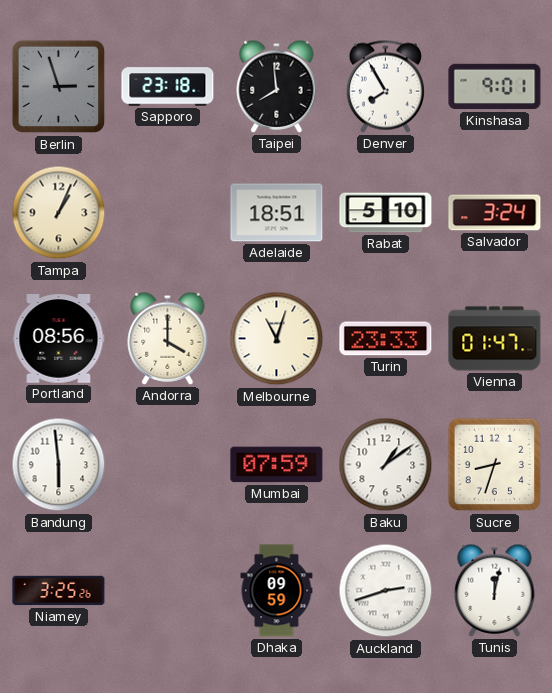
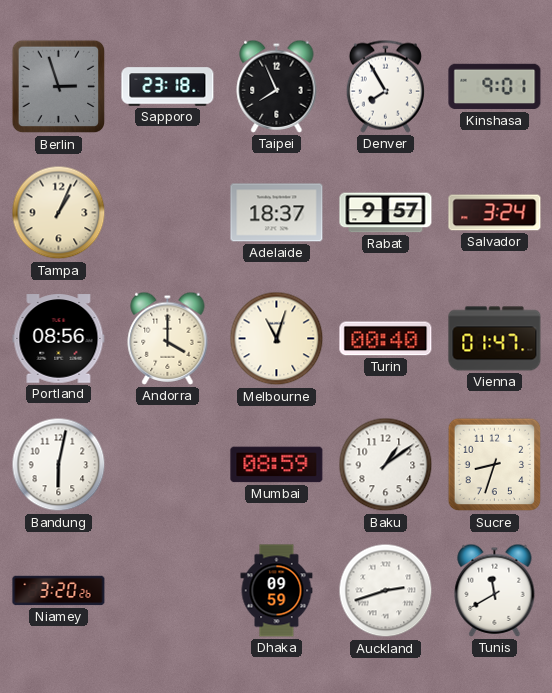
Taipei: 7:59 -> 7:56
Adelaide: 18:51 -> 18:37
Rabat: 5:10 -> 9:57
Turin: 23:33 -> 00:40
Bandung: 5:59 -> 6:02
Mumbai: 07:59 -> 08:59
Niamey: 3:25 -> 3:20
Tunis: 12:02 -> 11:40
